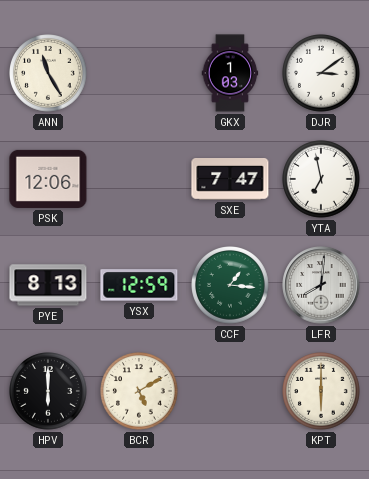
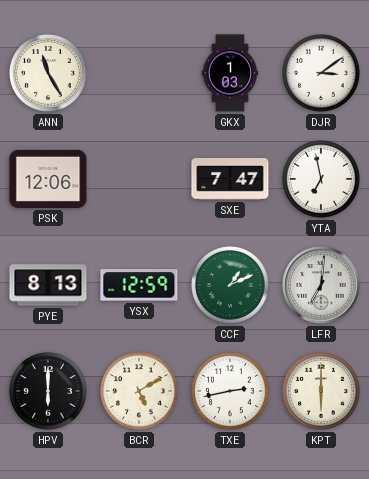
CCF: 1:16 -> 1:11
LFR: 8:01 -> 7:01
TXE: none -> 2:43
